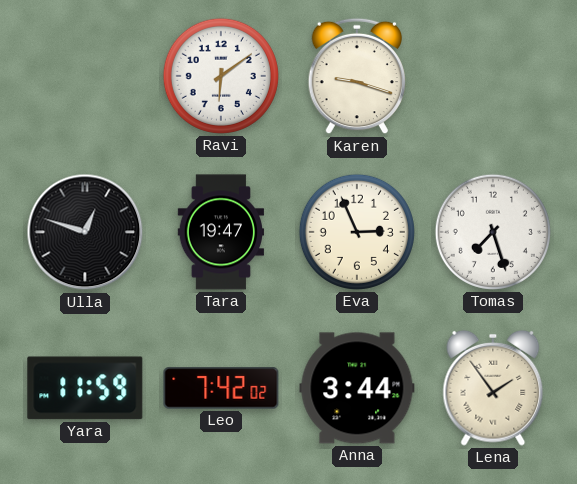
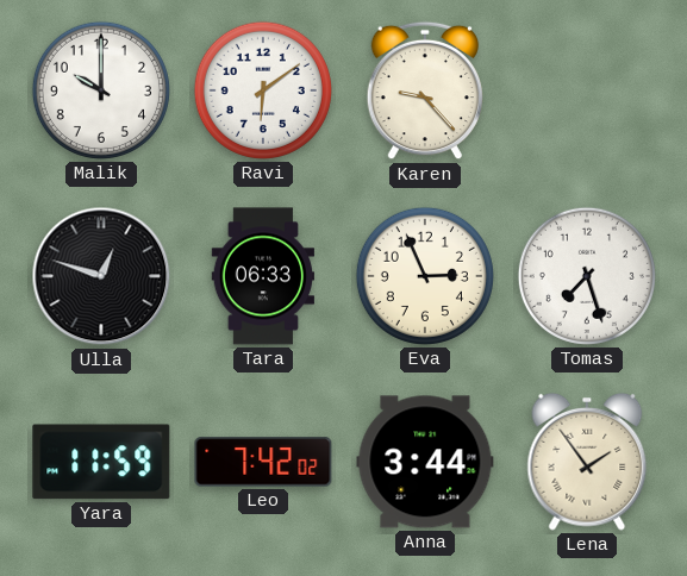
Malik: none -> 10:00
Karen: 9:18 -> 9:23
Tara: 19:47 -> 06:33
